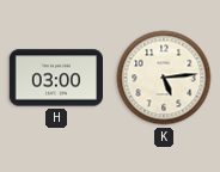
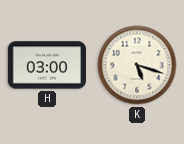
K: 5:14 -> 5:18
